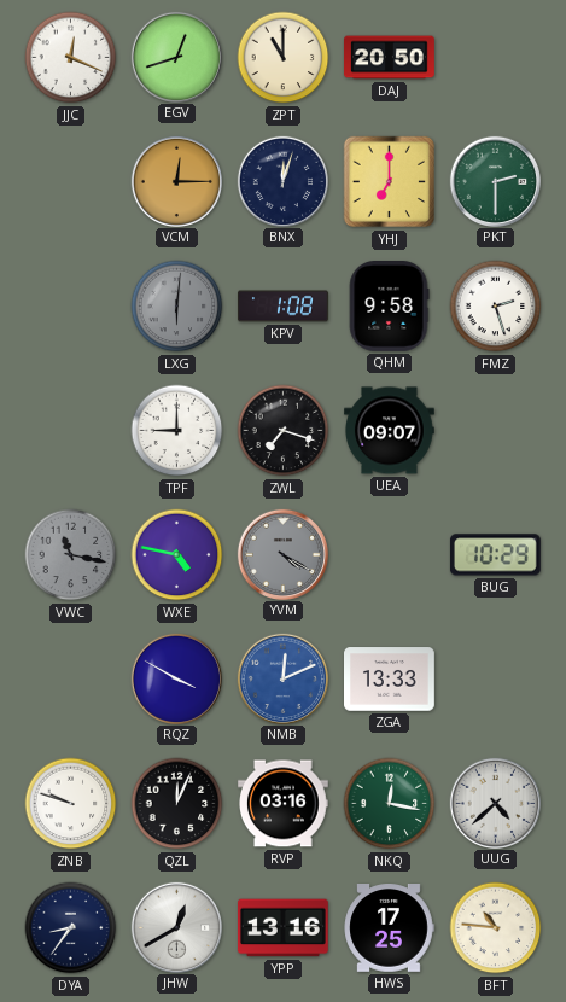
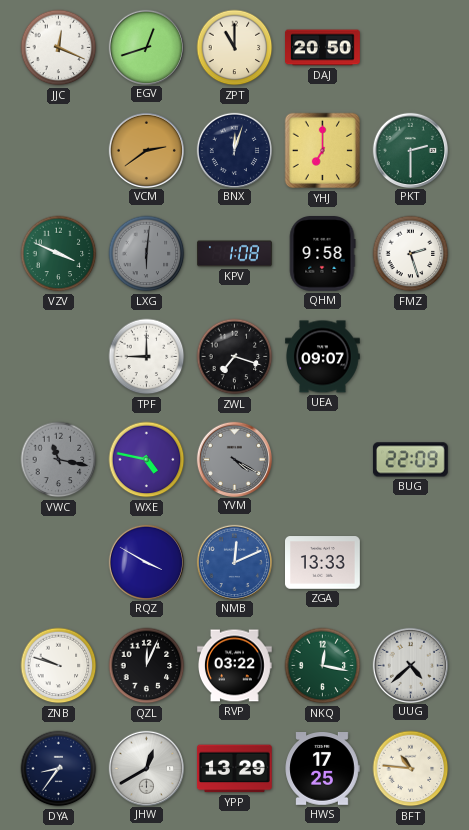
VCM: 12:15 -> 2:39
VZV: none -> 3:49
BUG: 10:29 -> 22:09
RVP: 03:16 -> 03:22
YPP: 13:16 -> 13:29
